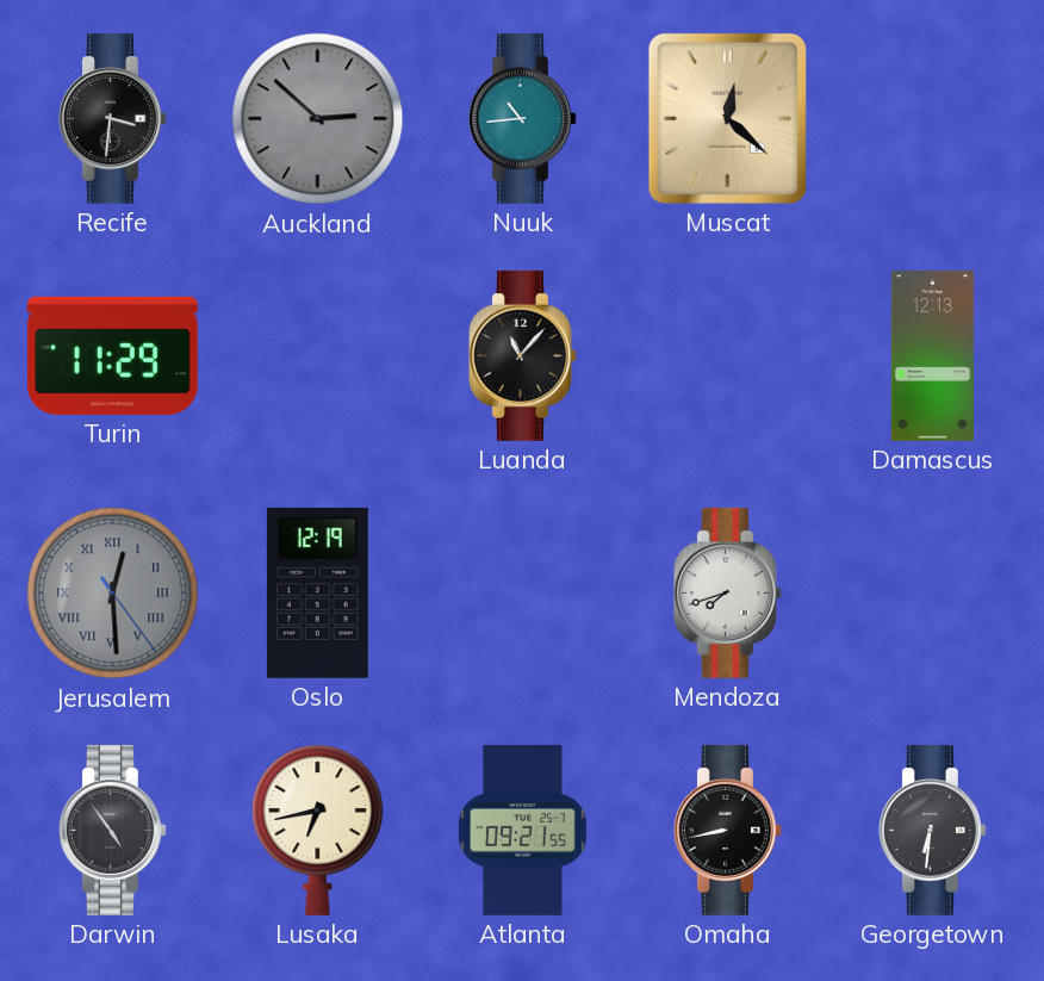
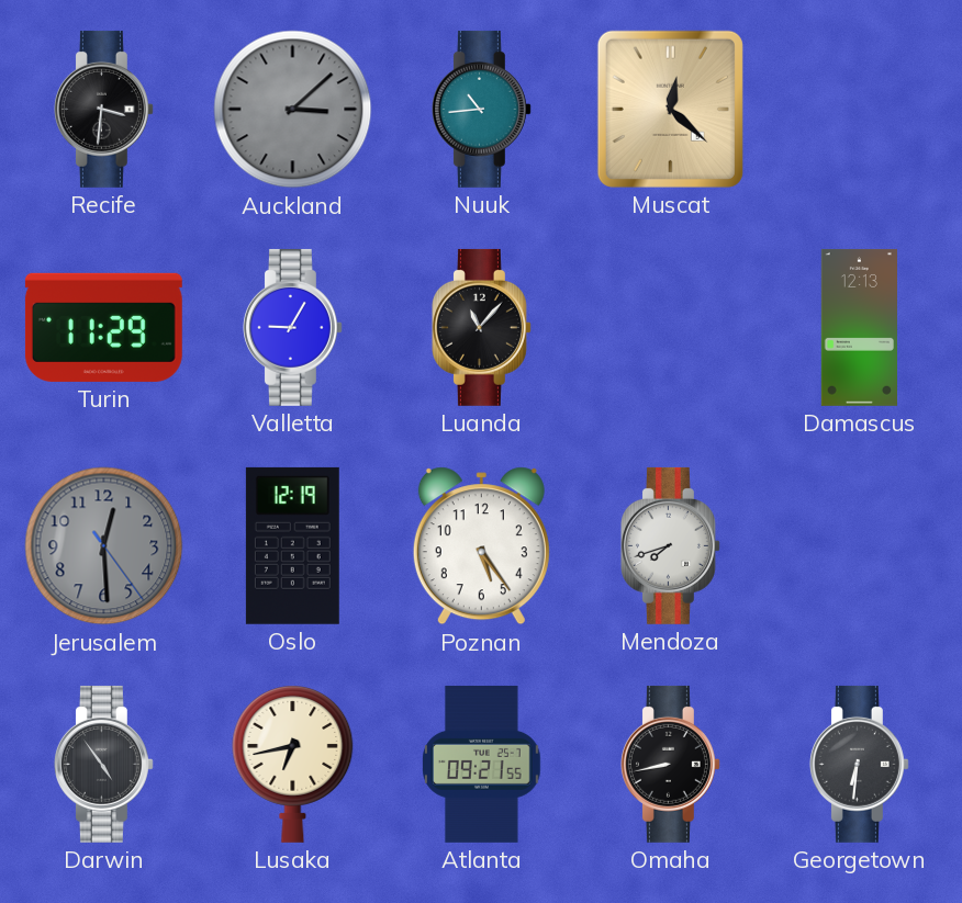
Auckland: 2:52 -> 3:08
Valletta: none -> 9:05
Jerusalem numerals: Roman -> Arabic
Poznan: none -> 5:24
